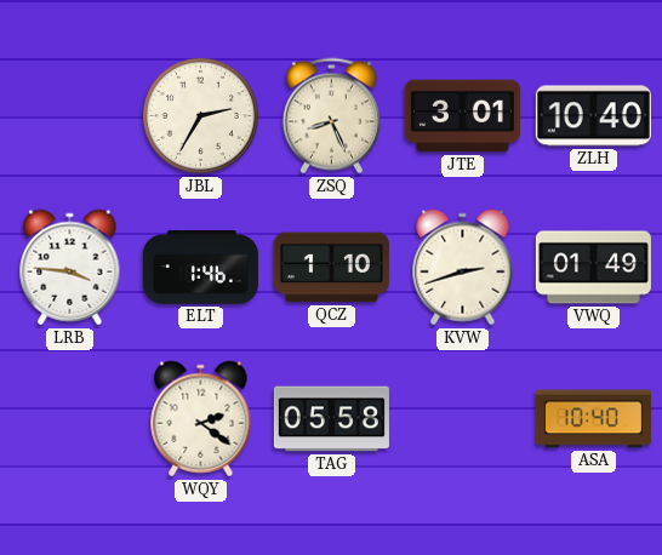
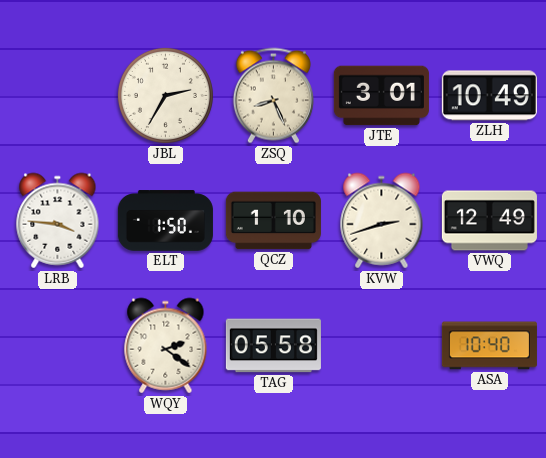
ZLH: 10:40 -> 10:49
ELT: 1:46 -> 1:50
VWQ: 01:49 -> 12:49
